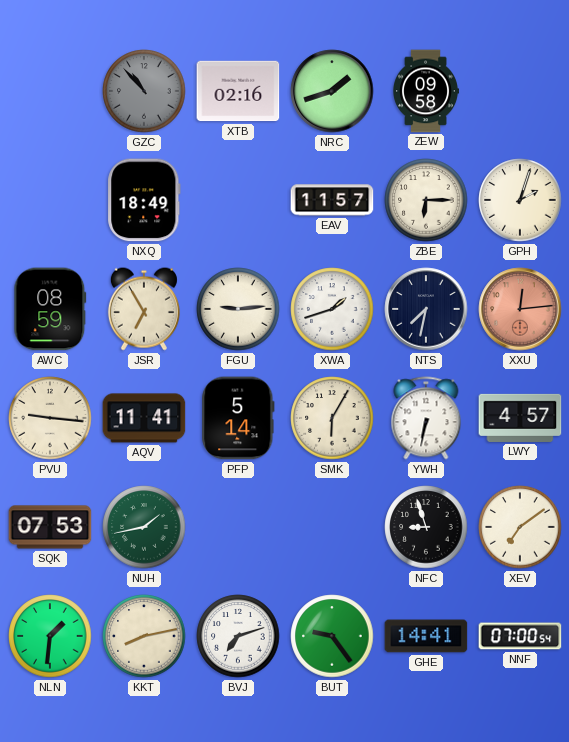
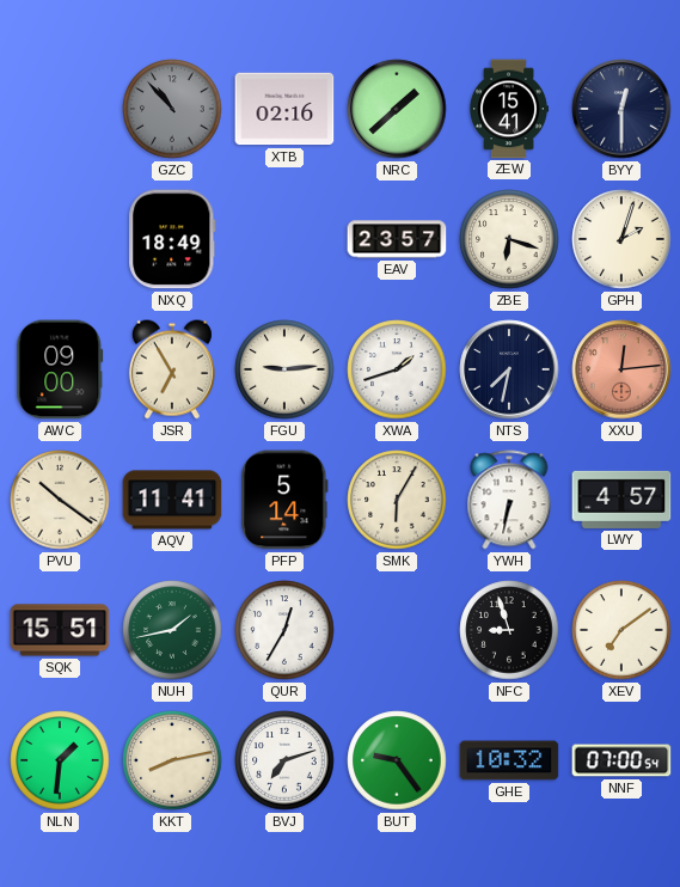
NRC: 1:42 -> 1:38
ZEW: 09:58 -> 15:41
BYY: none -> 12:30
EAV: 11:57 -> 23:57
ZBE: 6:15 -> 6:18
AWC: 08:59 -> 09:00
PVU: 9:16 -> 10:21
SQK: 07:53 -> 15:51
QUR: none -> 12:35
GHE: 14:41 -> 10:32
